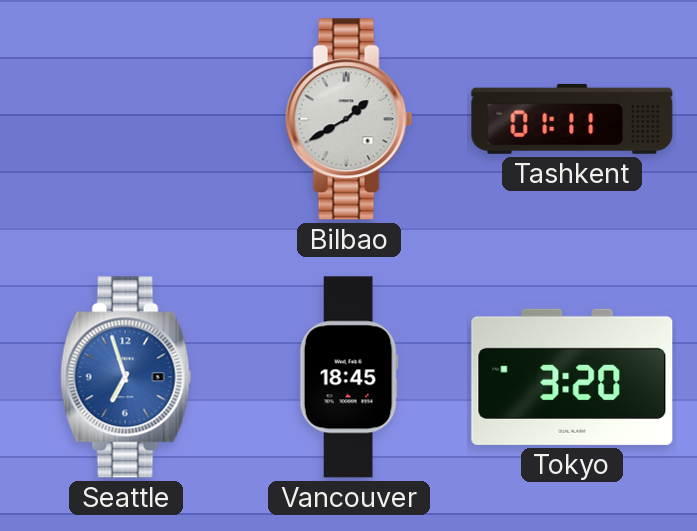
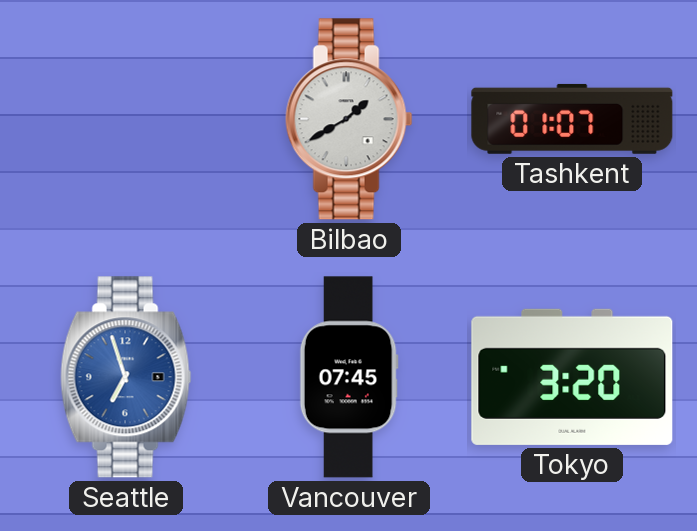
Tashkent: 01:11 -> 01:07
Vancouver: 18:45 -> 07:45
